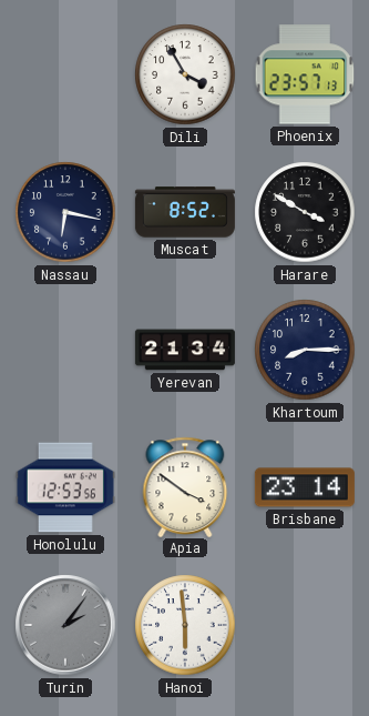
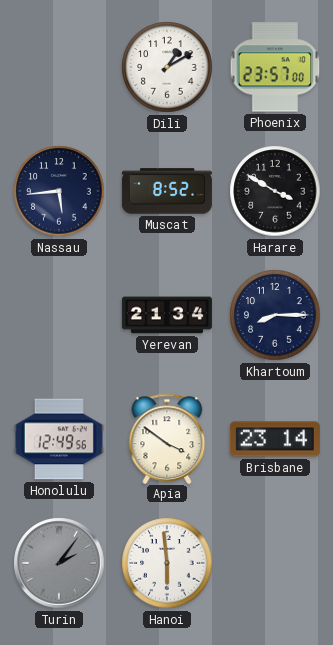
Dili: 3:55 -> 1:10
Phoenix: 23:57:13 -> 23:57:00
Nassau: 6:17 -> 5:44
Honolulu: 12:53 -> 12:49
